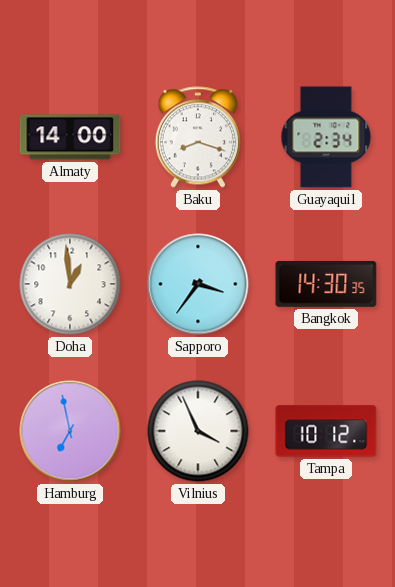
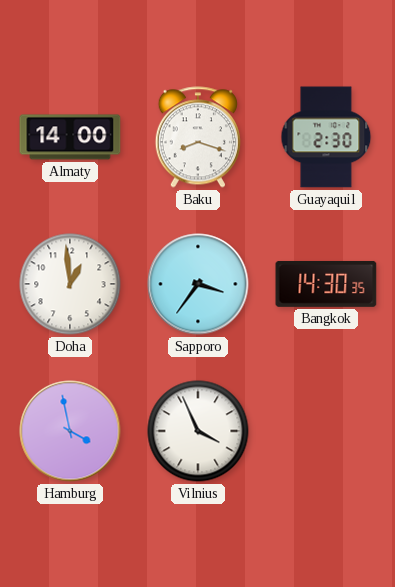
Guayaquil: 2:34 -> 2:30
Hamburg: 6:58 -> 3:58
Tampa: 10:12 -> none
